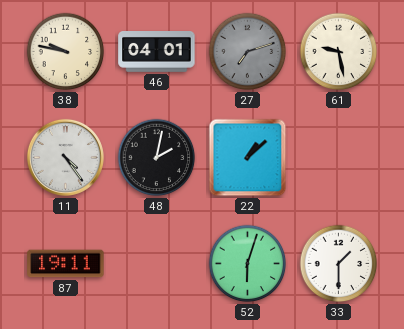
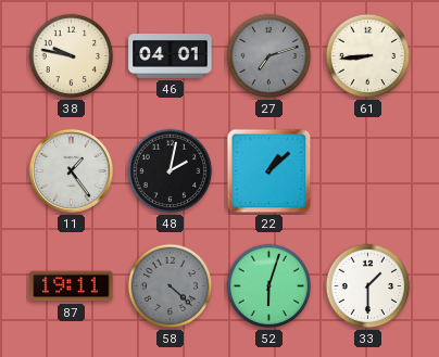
61: 9:28 -> 8:44
11: 4:24 -> 1:24
58: none -> 4:22
